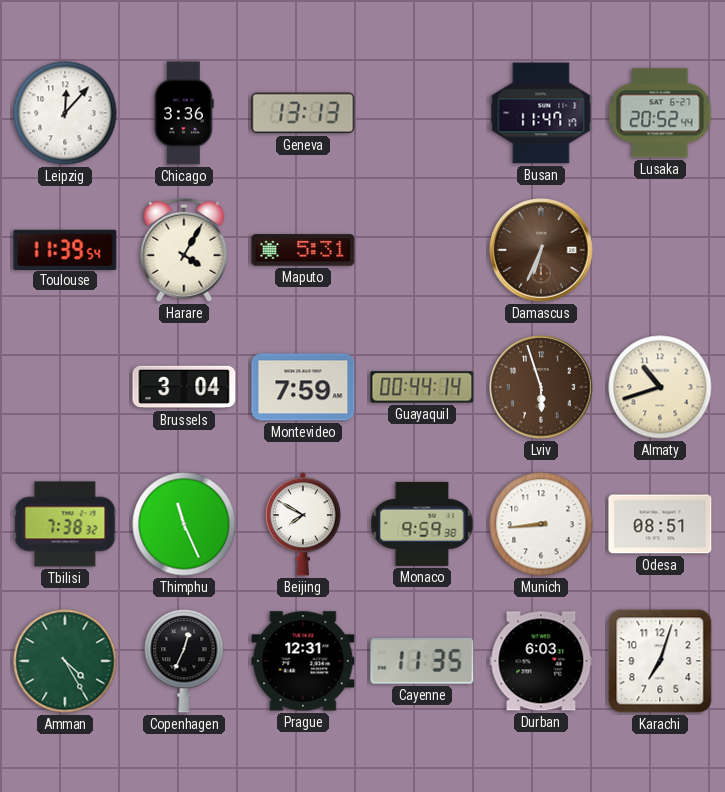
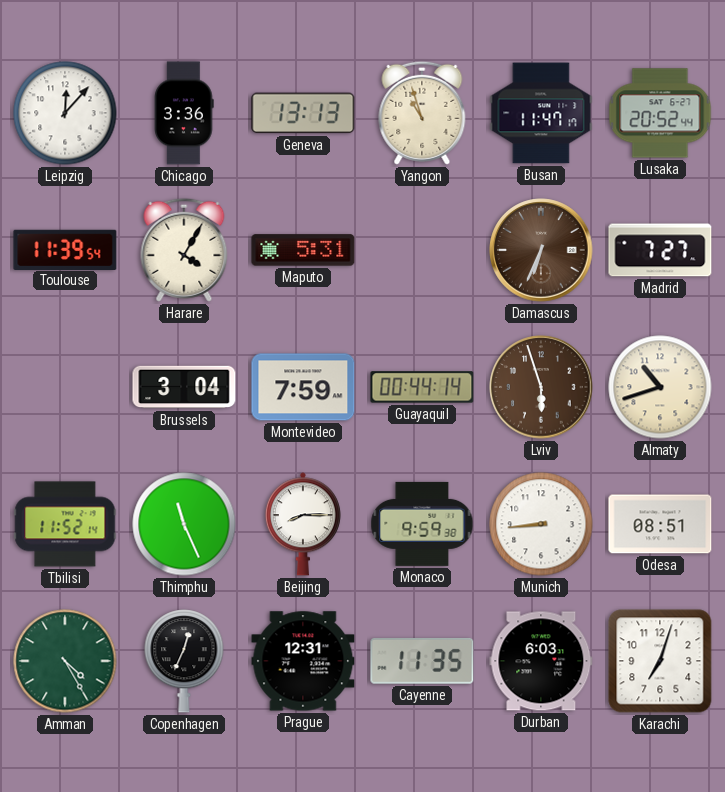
Yangon: none -> 10:57
Madrid: none -> 7:27
Tbilisi: 7:38 -> 11:52
Beijing: 7:50 -> 8:15
